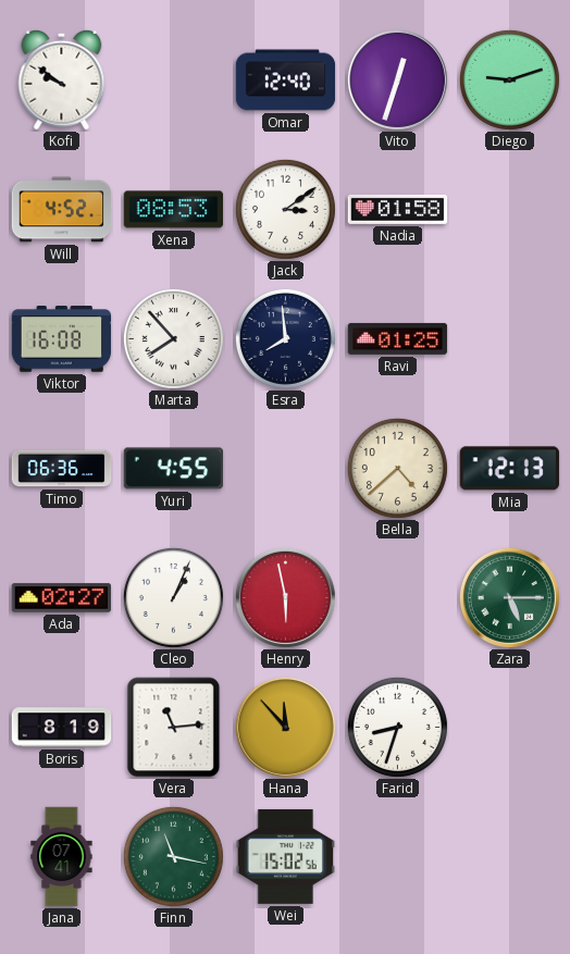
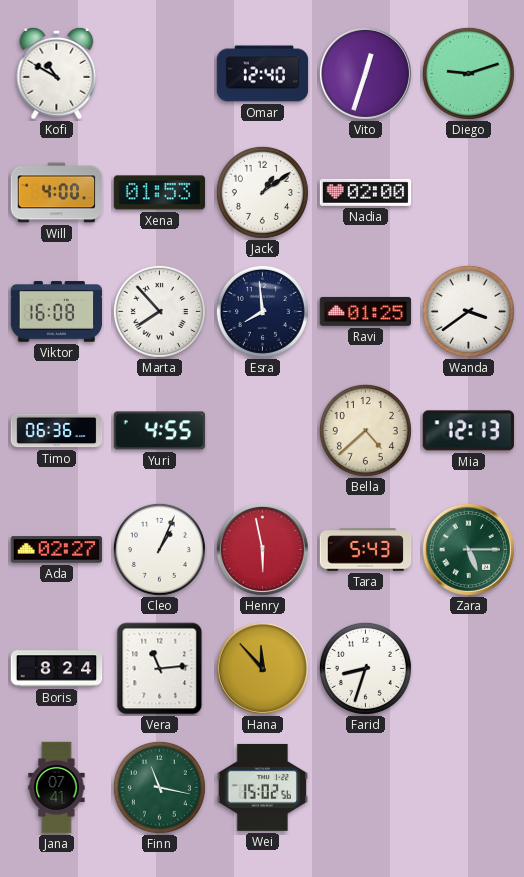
Kofi: 9:51 -> 10:50
Will: 4:52 -> 4:00
Xena: 08:53 -> 01:53
Jack: 3:09 -> 1:09
Nadia: 01:58 -> 02:00
Wanda: none -> 3:39
Tara: none -> 5:43
Boris: 8:19 -> 8:24
